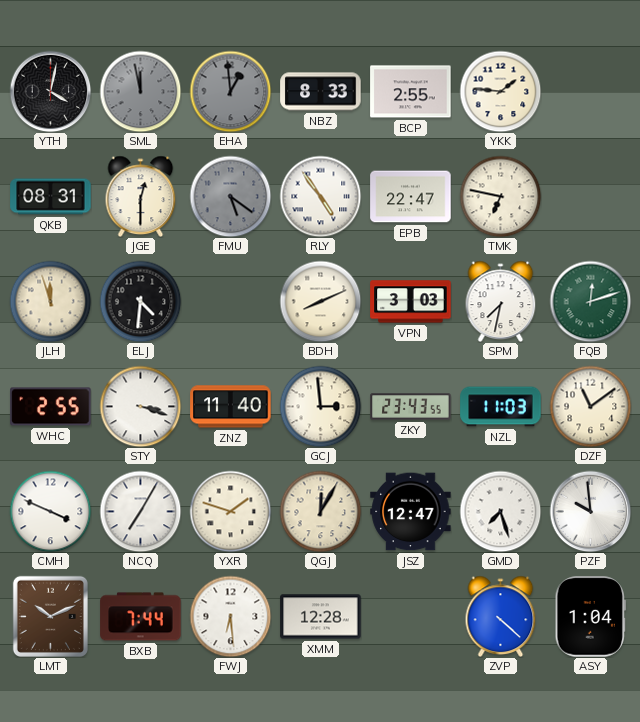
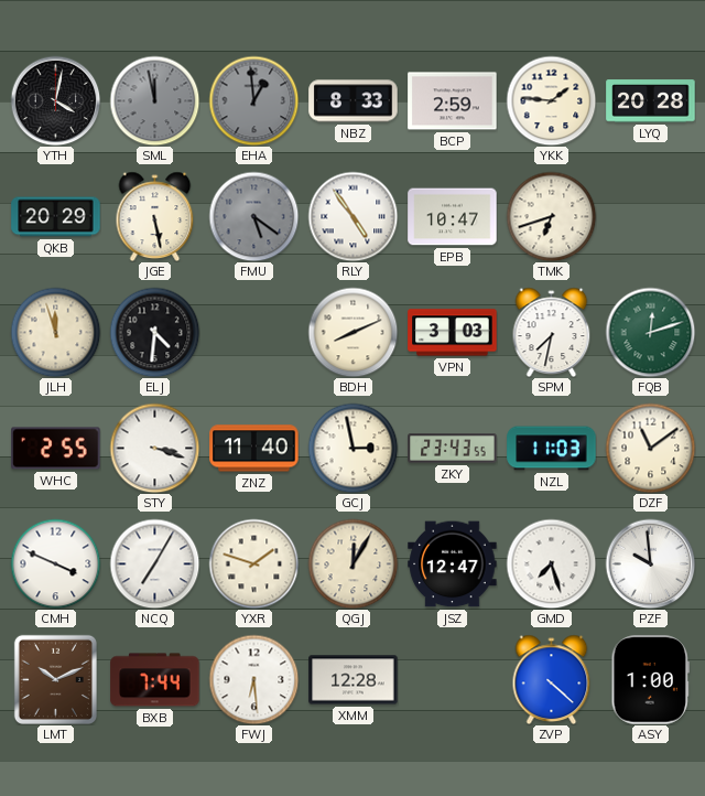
BCP: 2:55 -> 2:59
LYQ: none -> 20:28
QKB: 08:31 -> 20:29
JGE: 12:30 -> 5:28
EPB: 22:47 -> 10:47
TMK: 6:47 -> 6:42
GCJ: 2:59 -> 2:58
ASY: 1:04 -> 1:00
